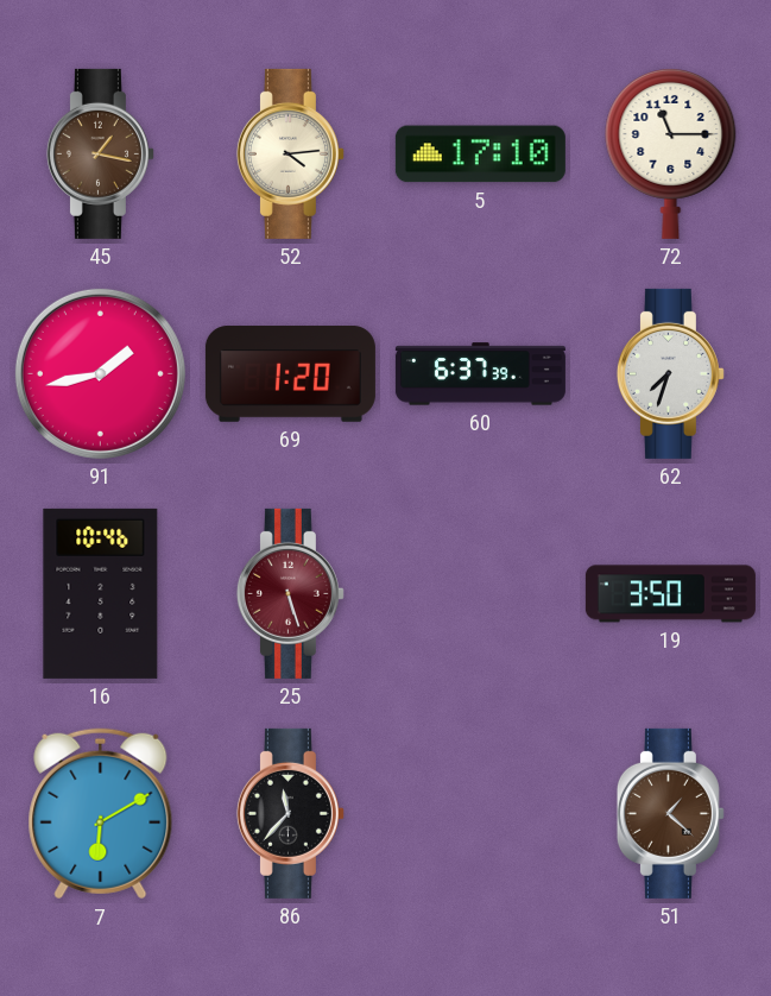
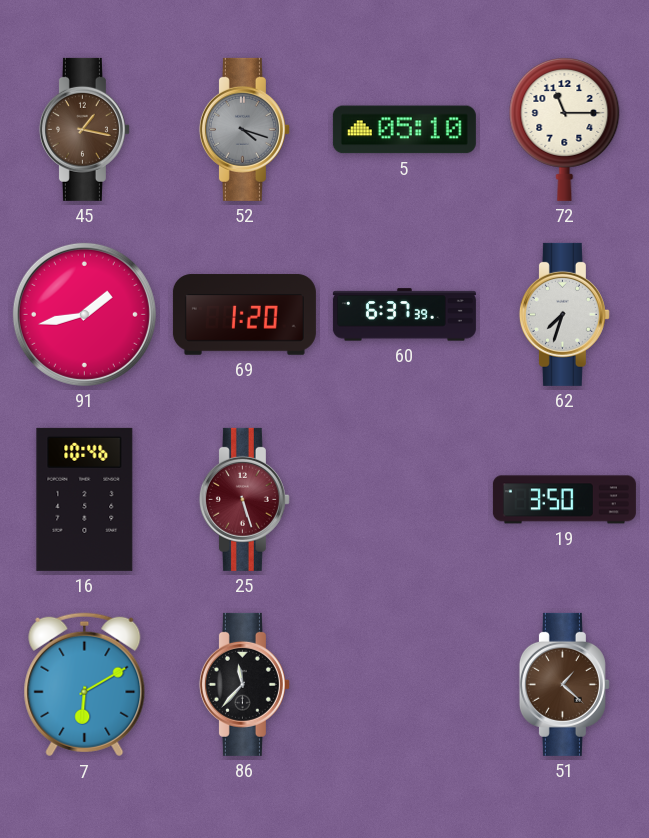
52: 4:14 -> 4:18
52 dial: cream -> grey
5: 17:10 -> 05:10
